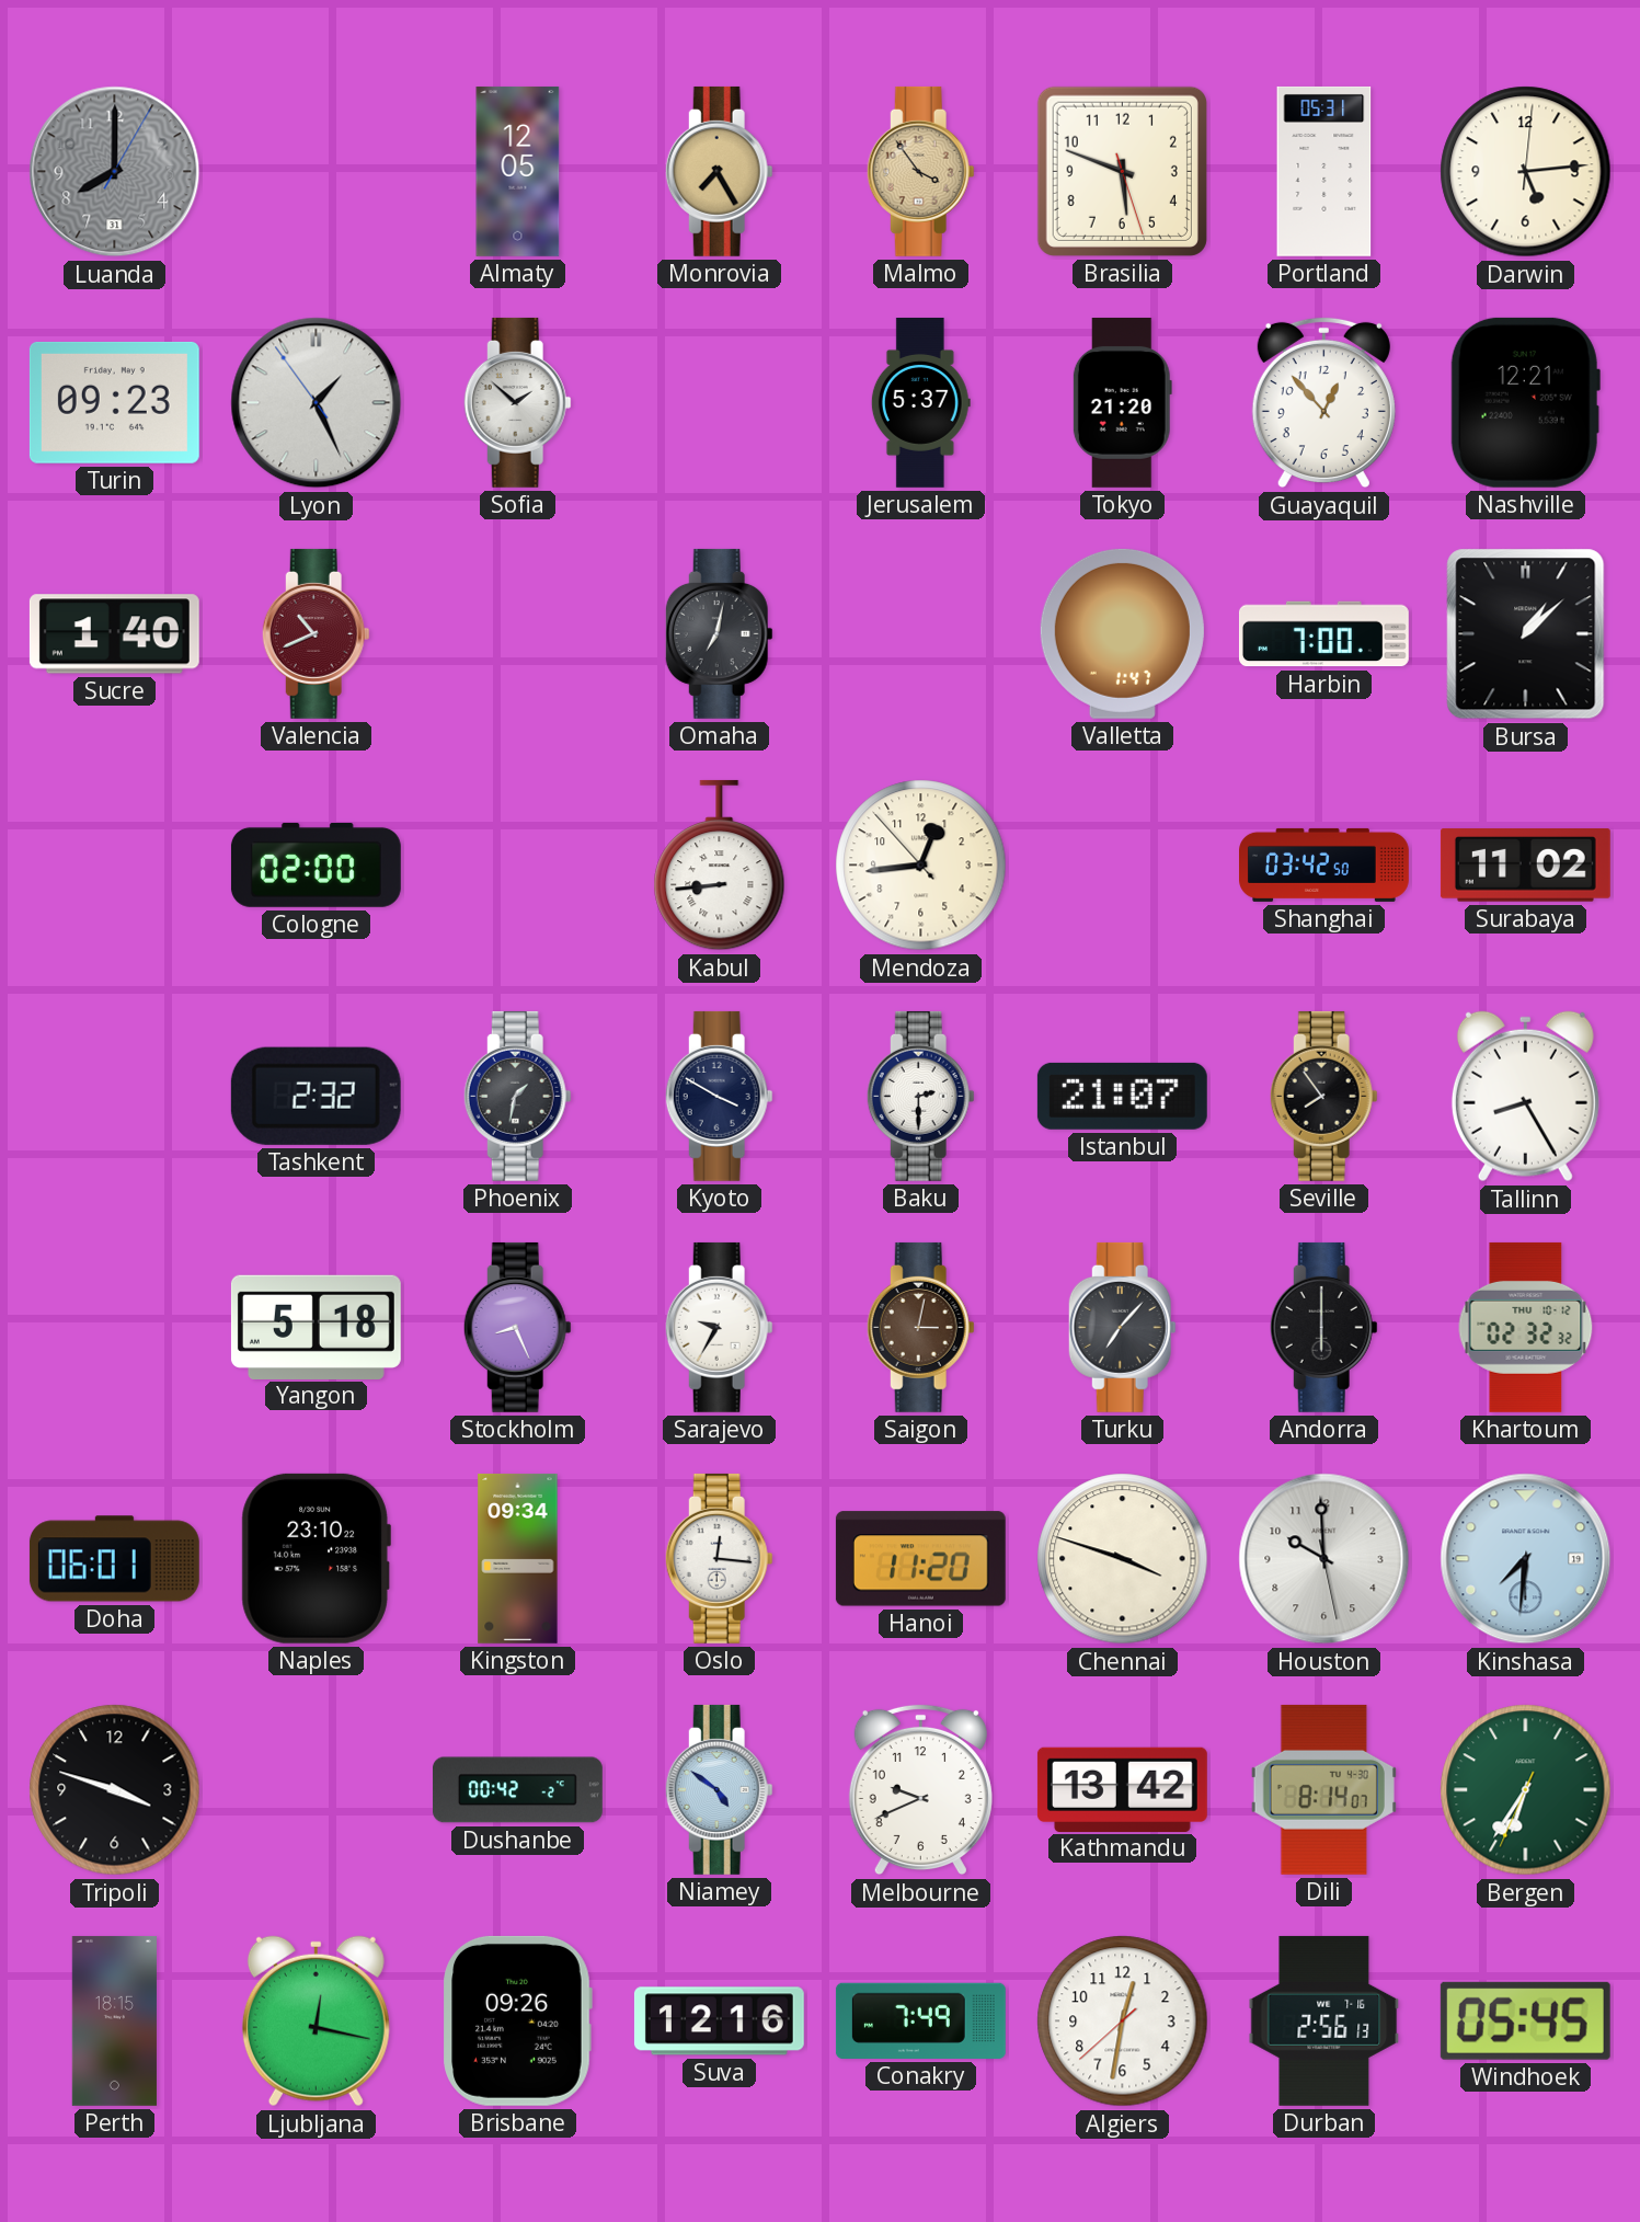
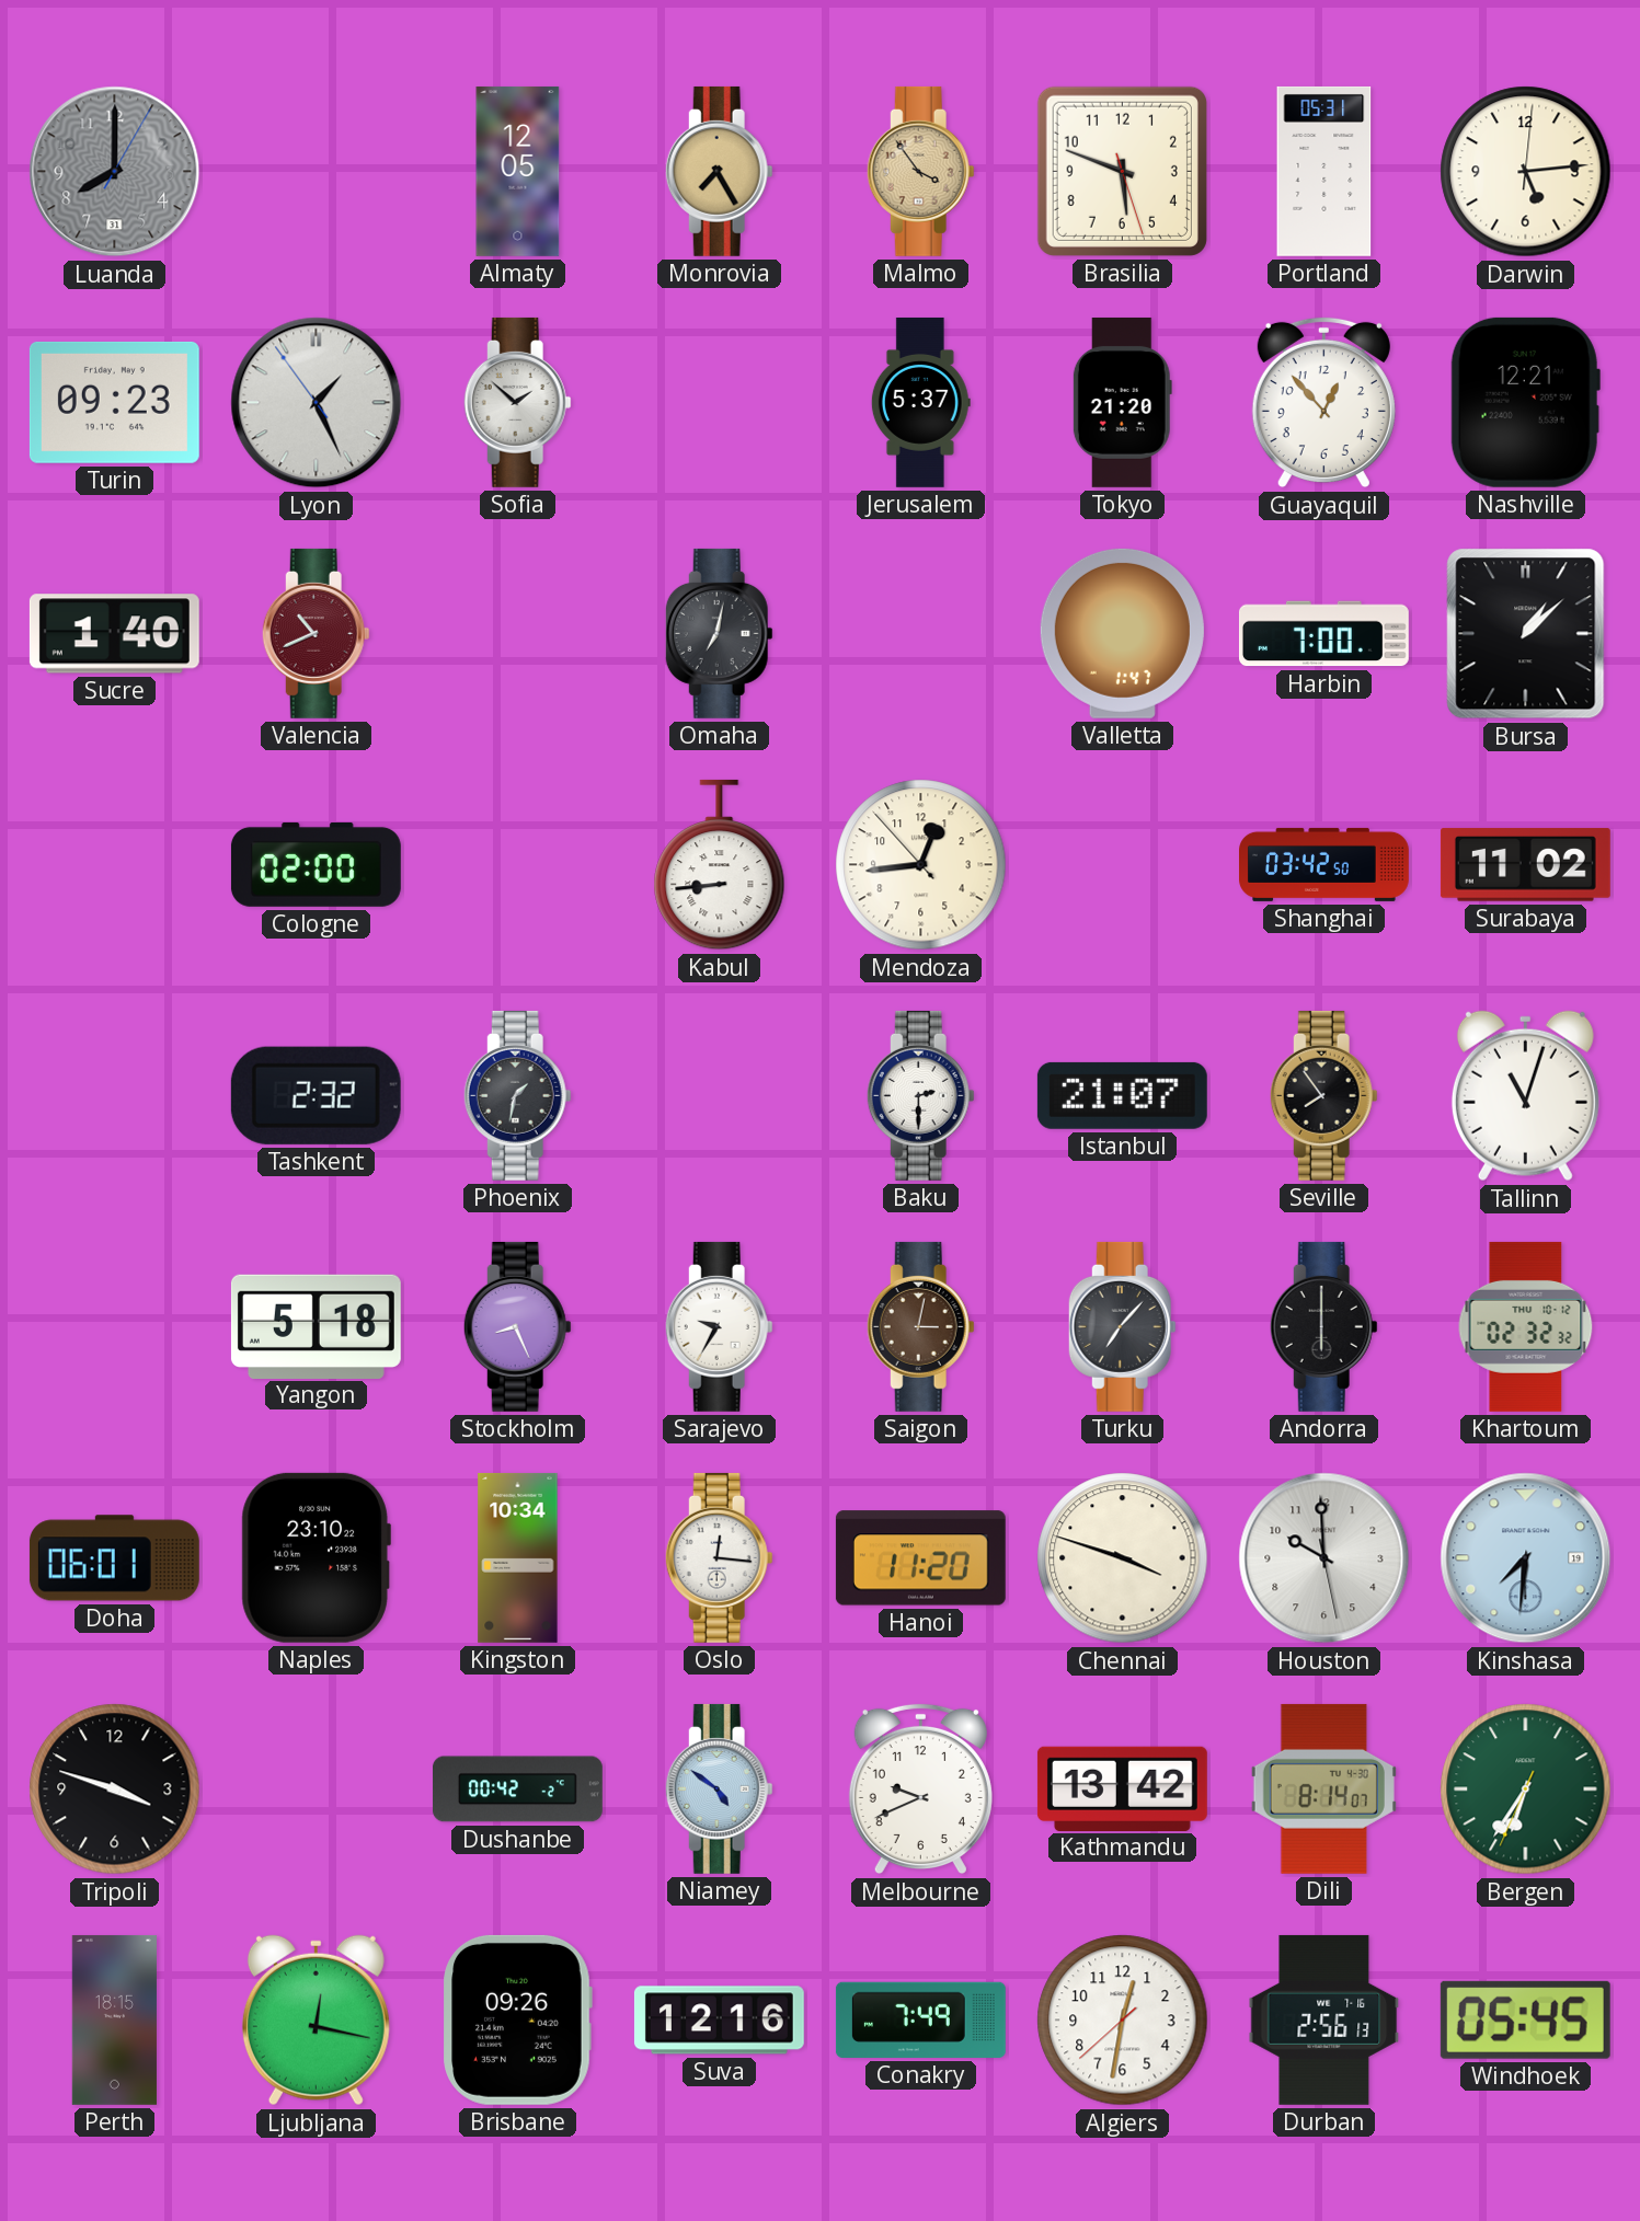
Kyoto: 3:50 -> none
Tallinn: 8:25 -> 11:03
Kingston: 09:34 -> 10:34
